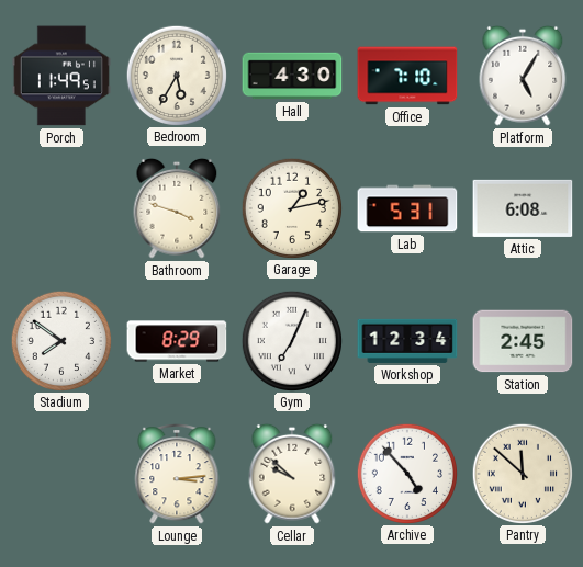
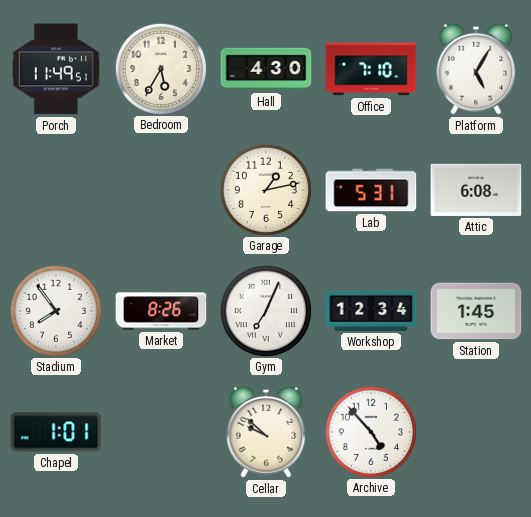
Bathroom: 3:48 -> none
Stadium: 7:51 -> 7:54
Market: 8:29 -> 8:26
Station: 2:45 -> 1:45
Chapel: none -> 1:01
Lounge: 3:14 -> none
Pantry: 11:52 -> none
